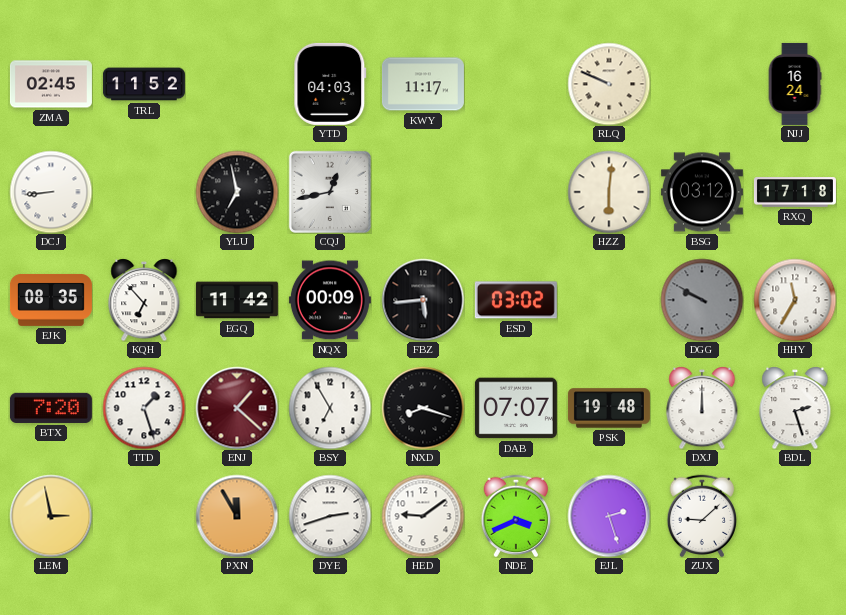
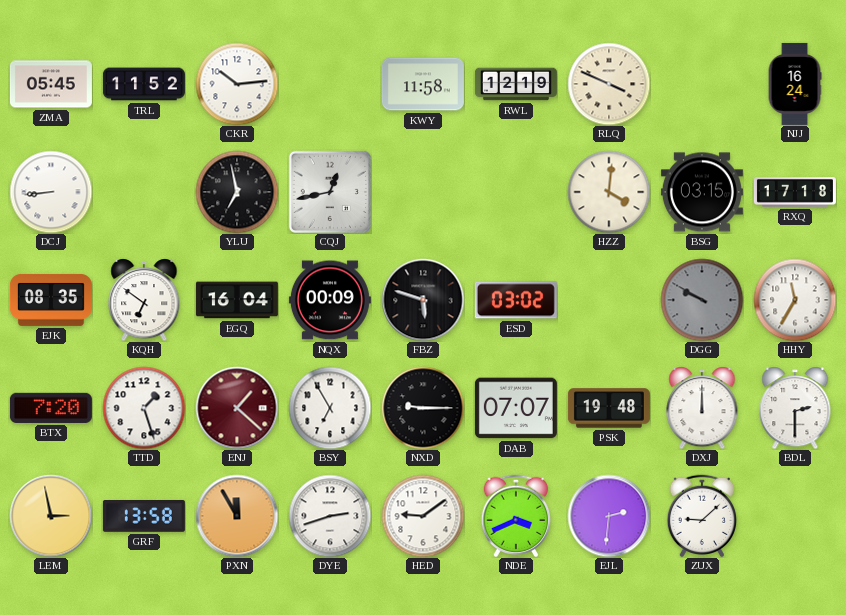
ZMA: 02:45 -> 05:45
CKR: none -> 10:14
YTD: 04:03 -> none
KWY: 11:17 -> 11:58
RWL: none -> 12:19
RLQ: 9:49 -> 3:49
HZZ: 6:01 -> 4:01
BSG: 03:12 -> 03:15
KQH: 6:53 -> 6:51
EGQ: 11:42 -> 16:04
FBZ: 5:44 -> 5:48
NXD: 8:18 -> 9:15
BDL: 2:27 -> 2:30
GRF: none -> 13:58
EJL: 2:27 -> 2:31
